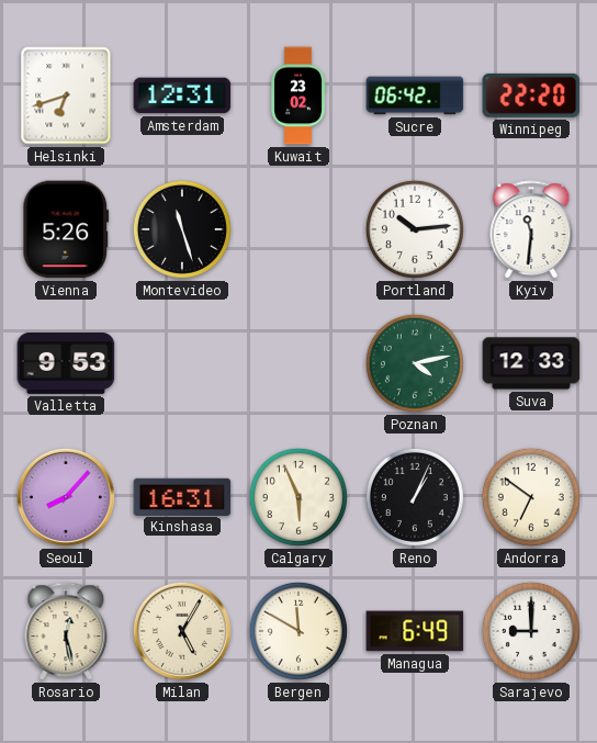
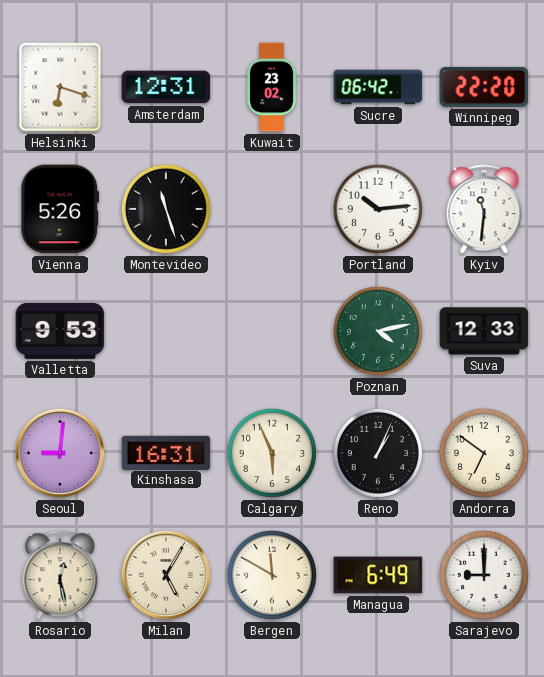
Helsinki: 6:42 -> 6:18
Seoul: 8:07 -> 9:01
